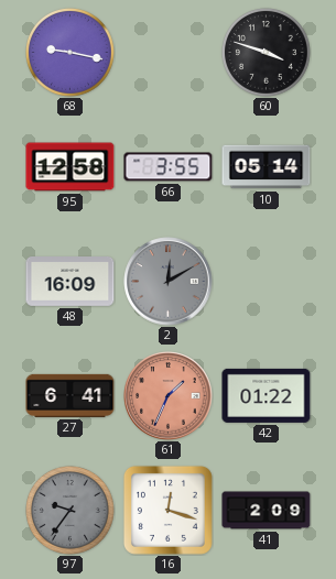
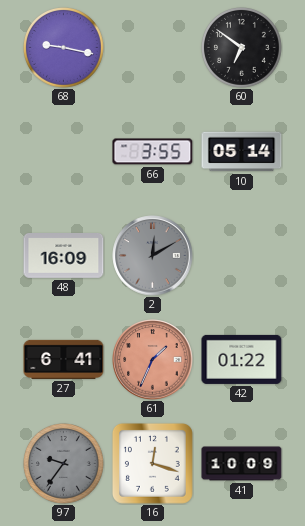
60: 3:48 -> 6:51
95: 12:58 -> none
41: 2:09 -> 10:09
